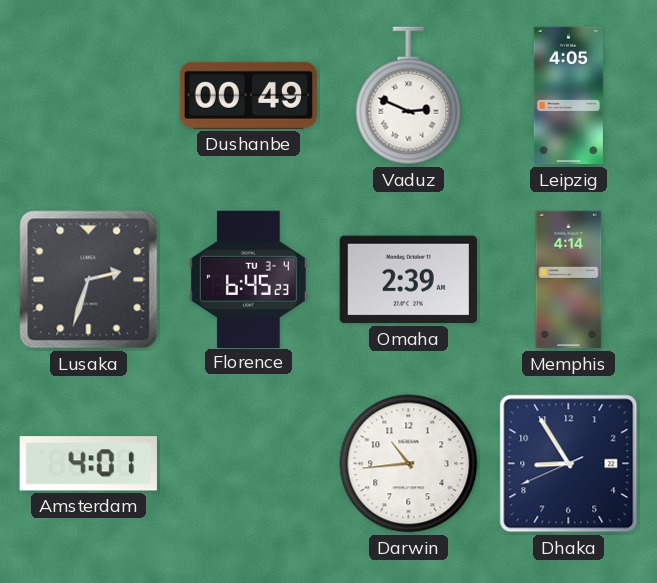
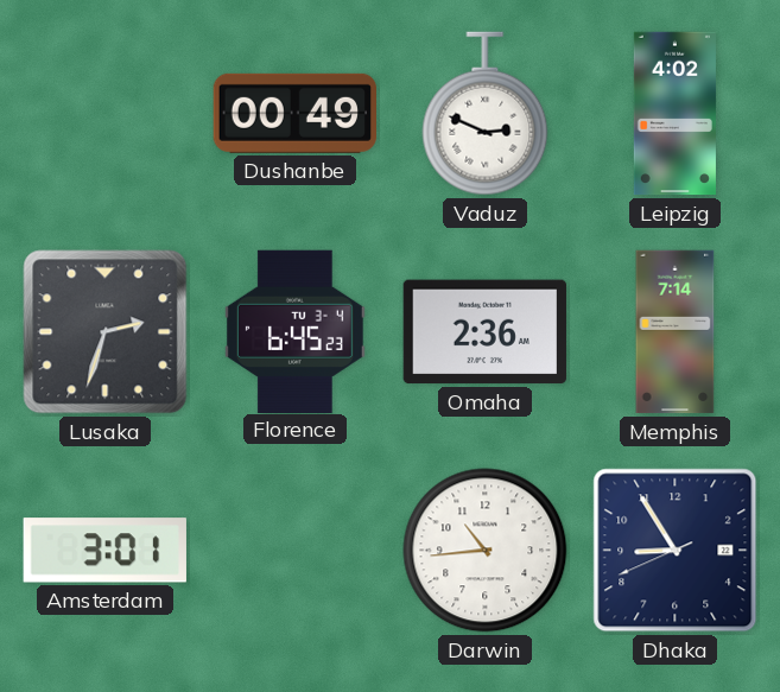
Leipzig: 4:05 -> 4:02
Omaha: 2:39 -> 2:36
Memphis: 4:14 -> 7:14
Amsterdam: 4:01 -> 3:01
